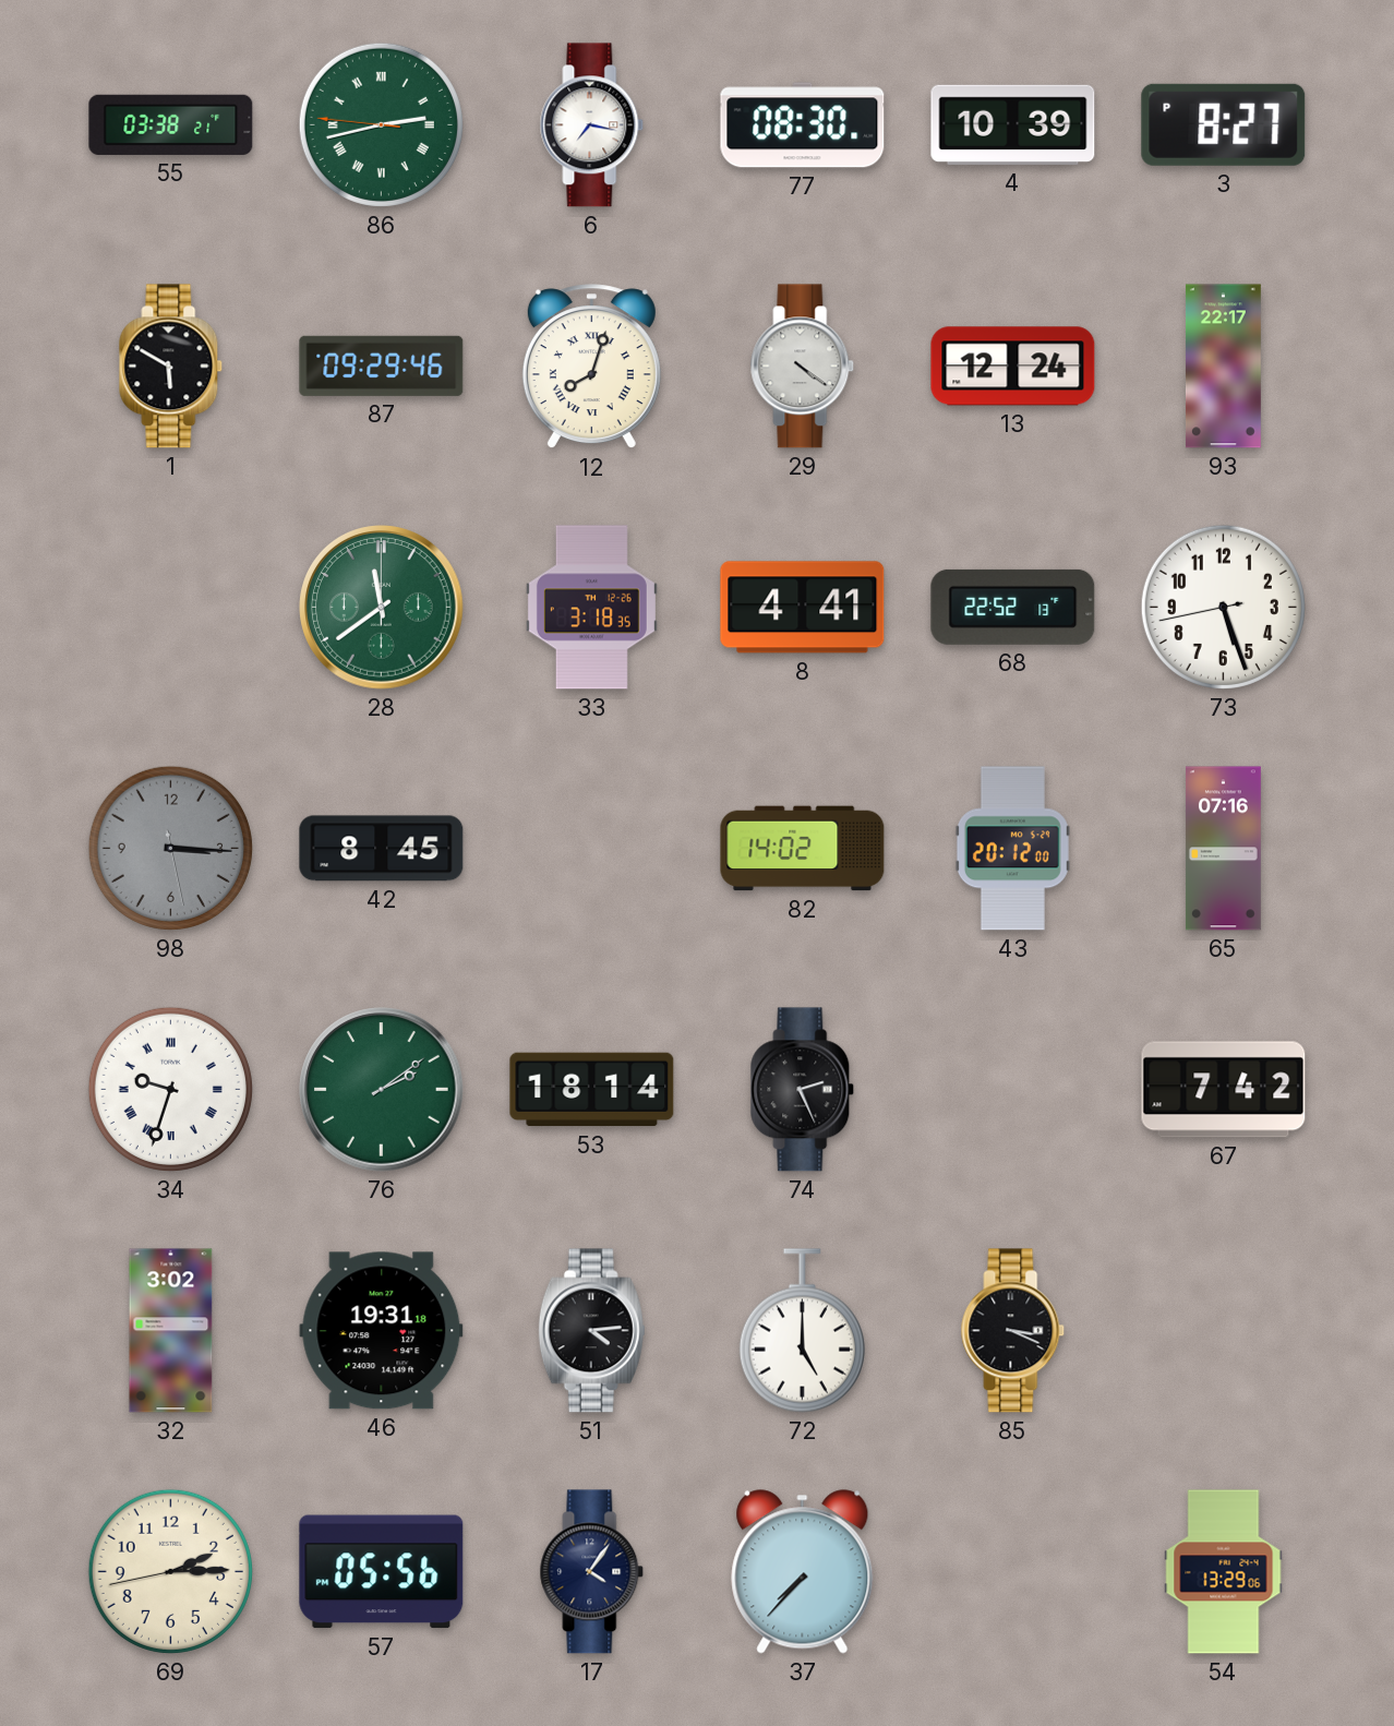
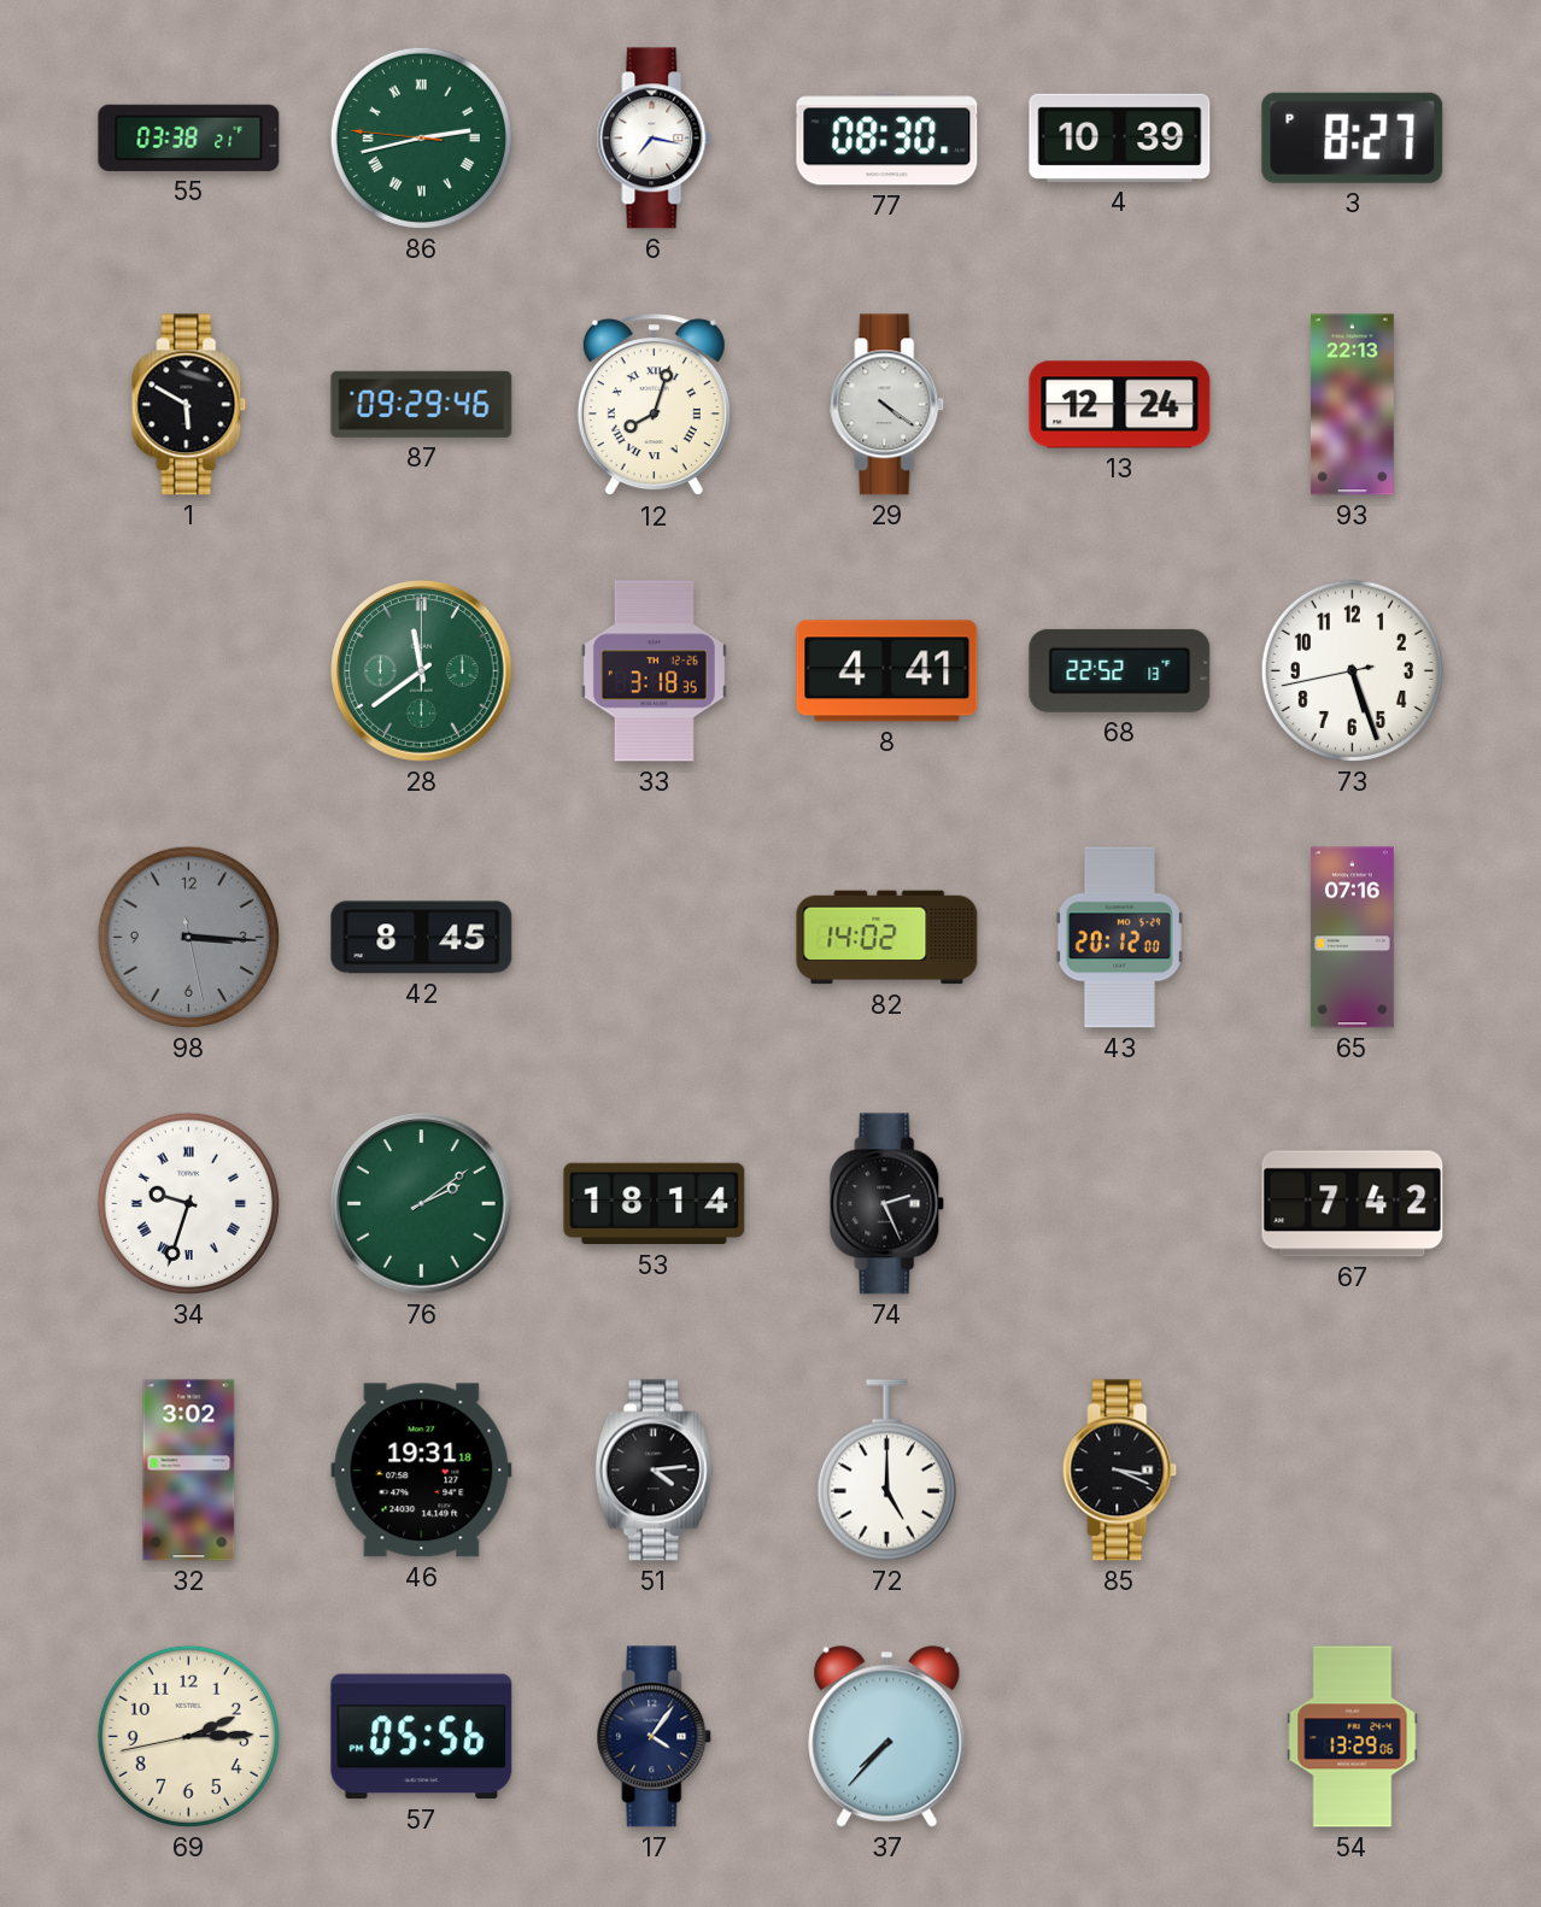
93: 22:17 -> 22:13
